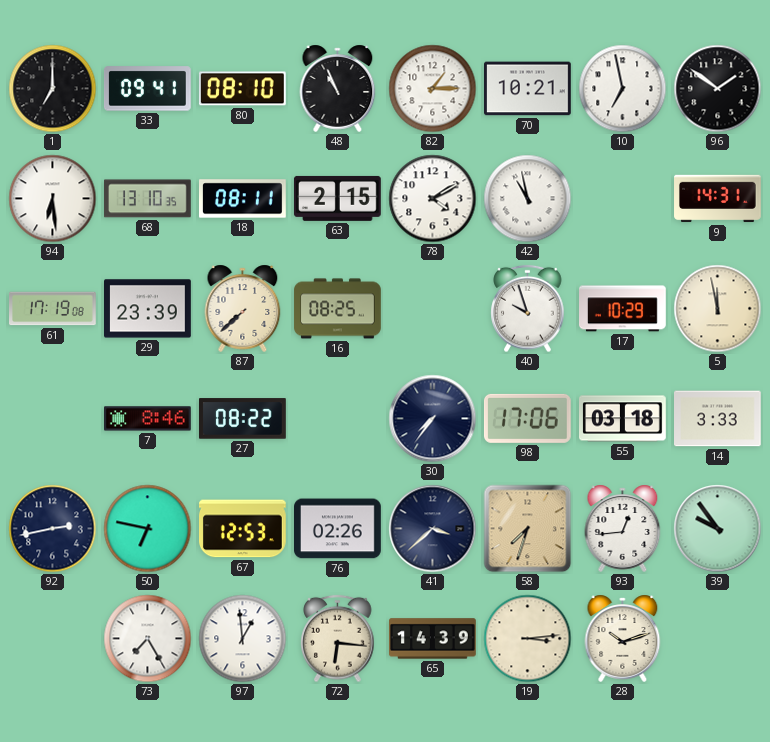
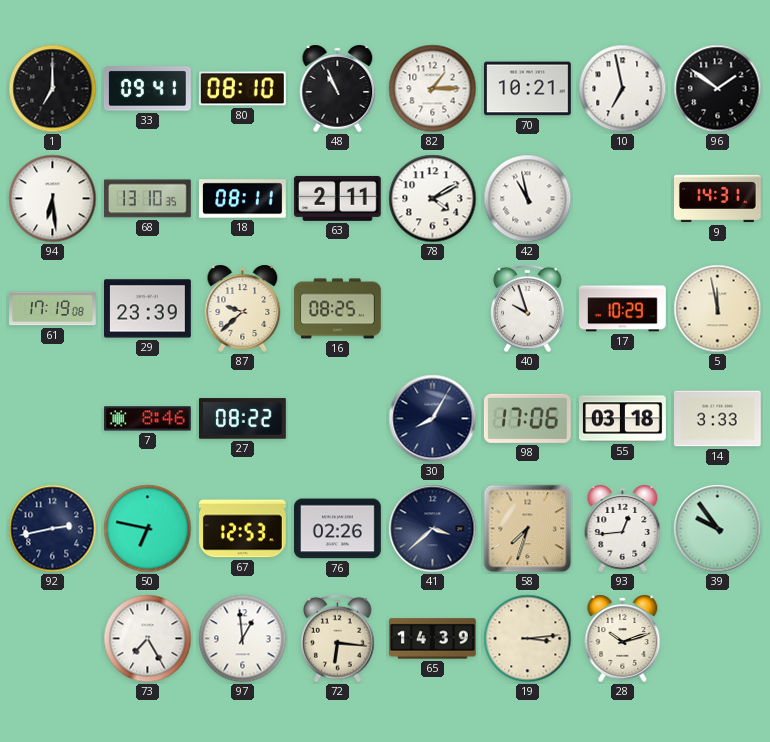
63: 2:15 -> 2:11
87: 7:38 -> 9:38
30: 7:36 -> 8:05
